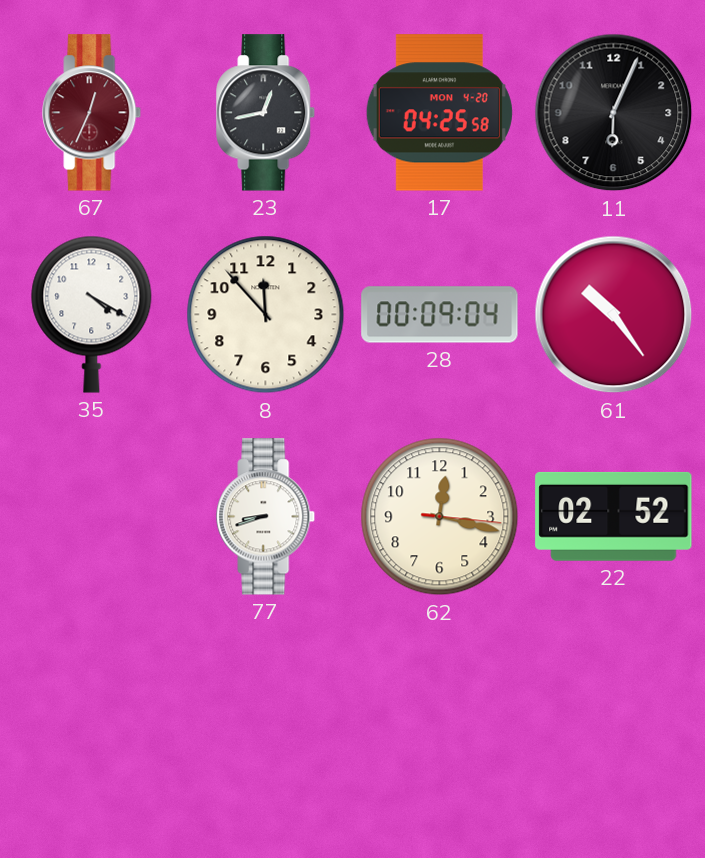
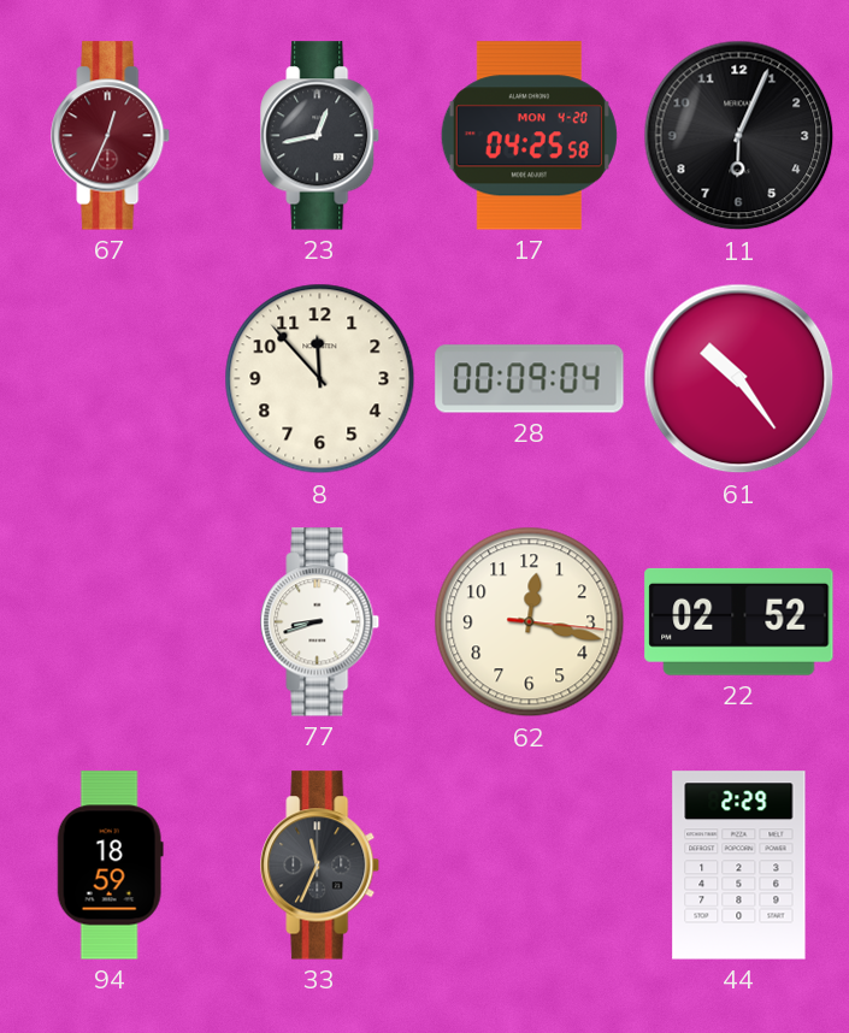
35: 4:20 -> none
94: none -> 18:59
33: none -> 11:34
44: none -> 2:29
